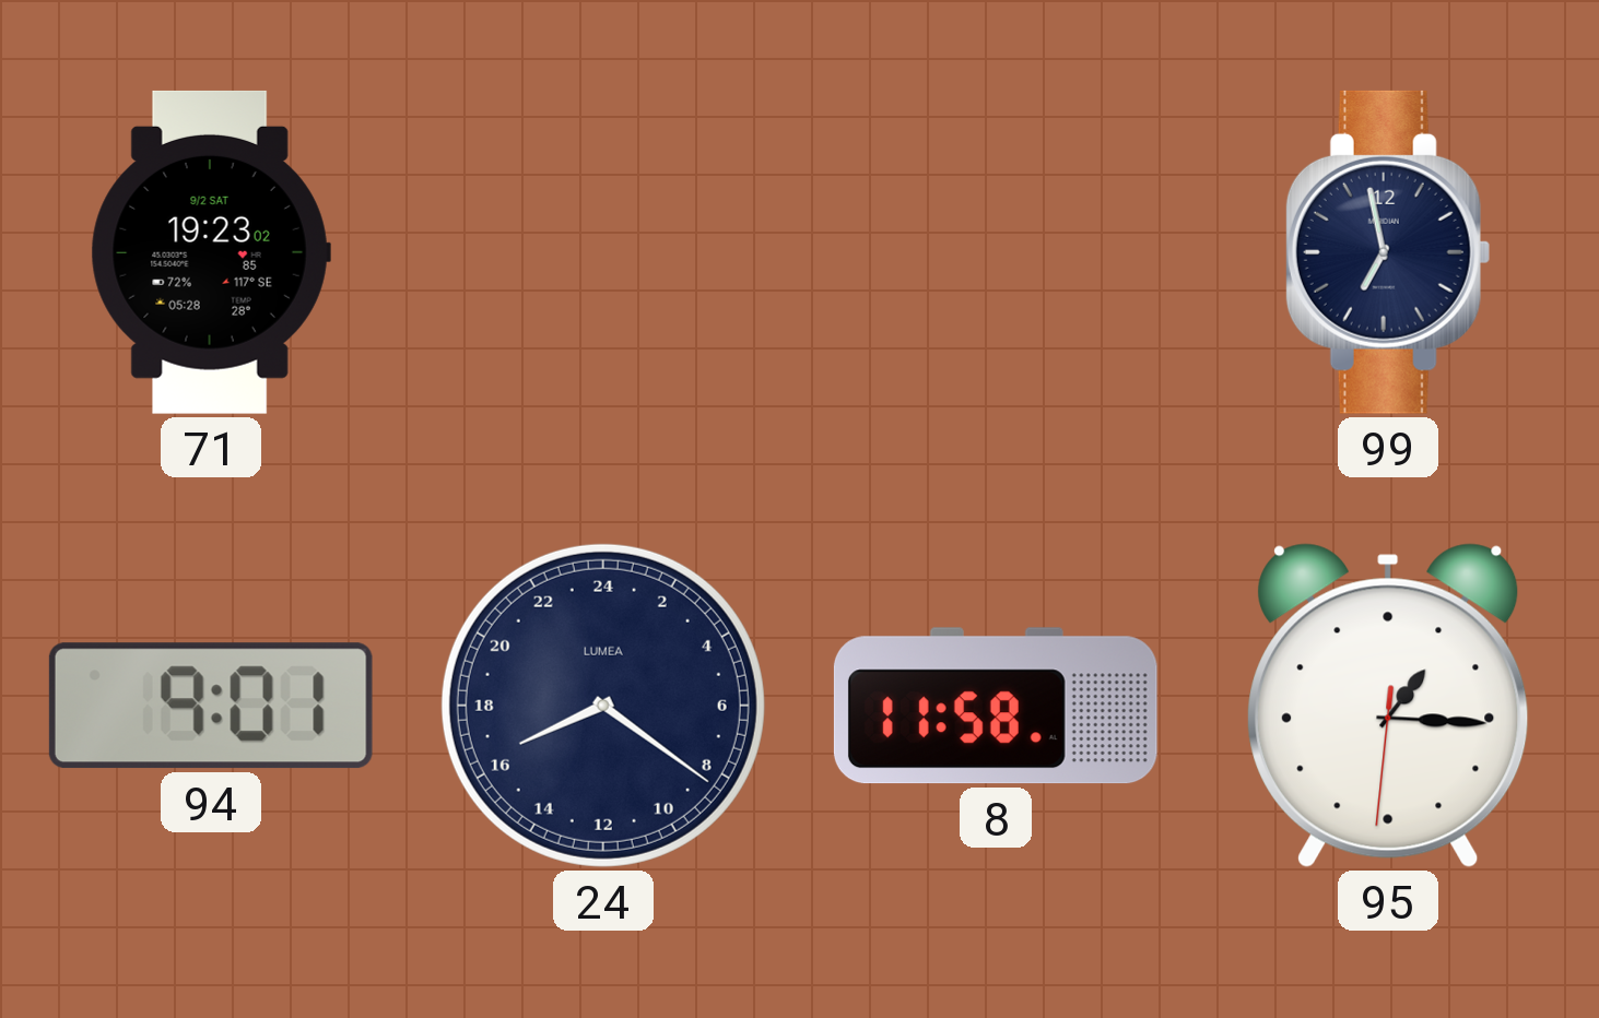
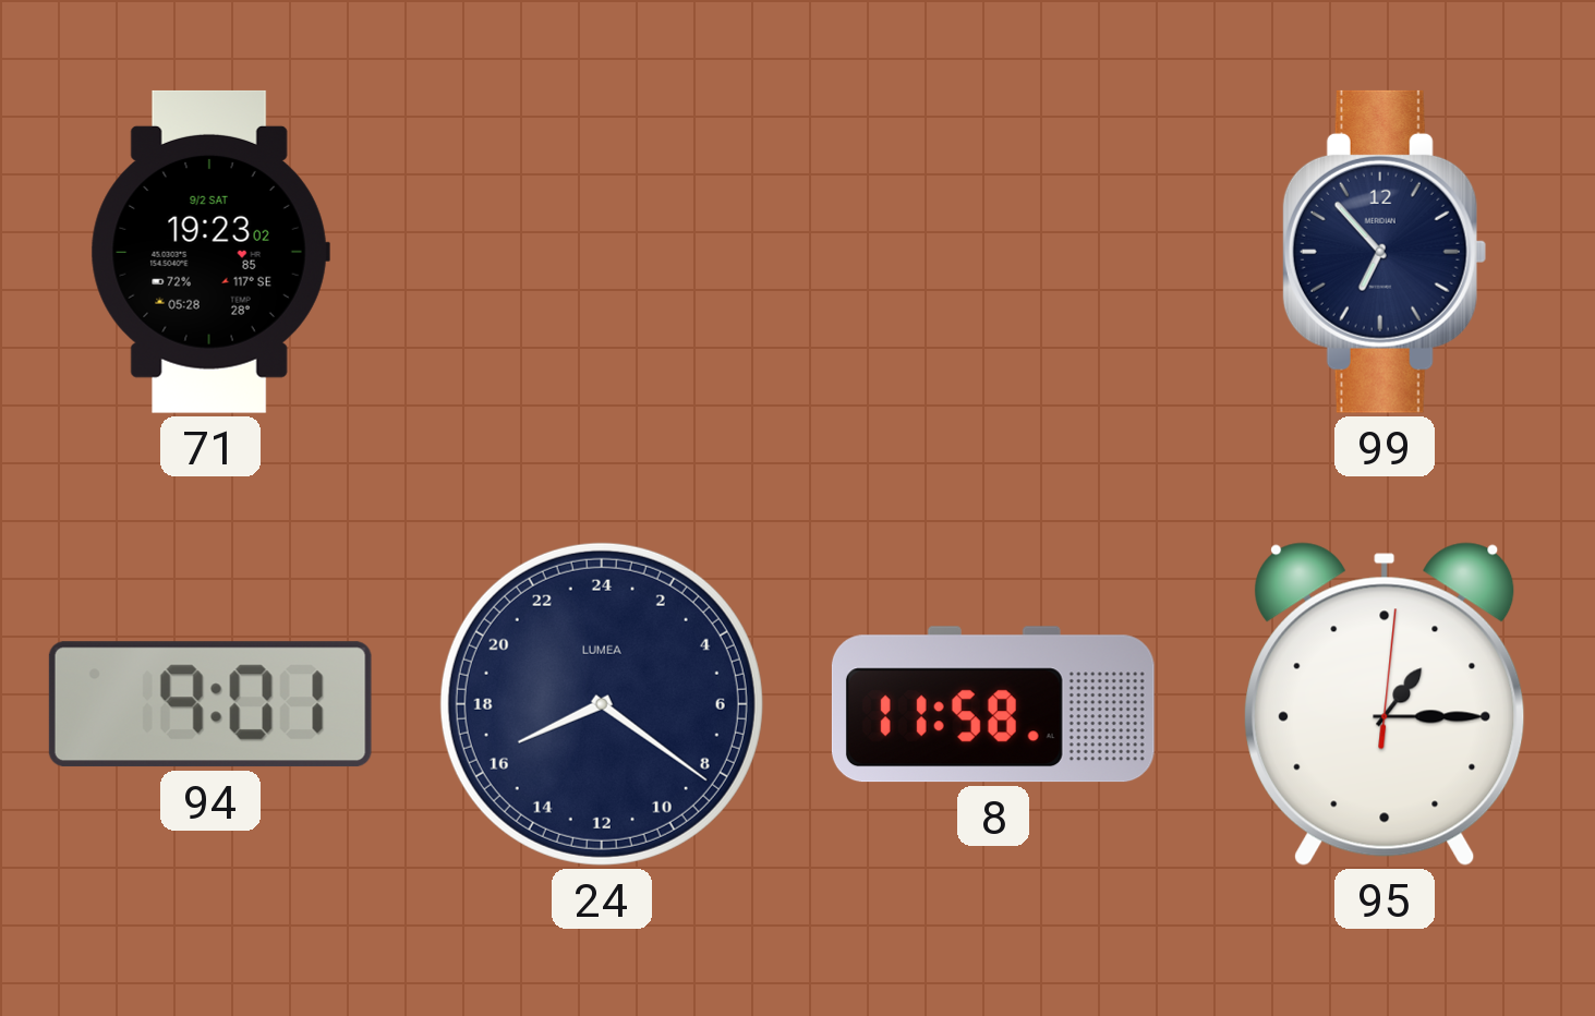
99: 6:58 -> 6:53
95: 1:15:31 -> 1:15:01
